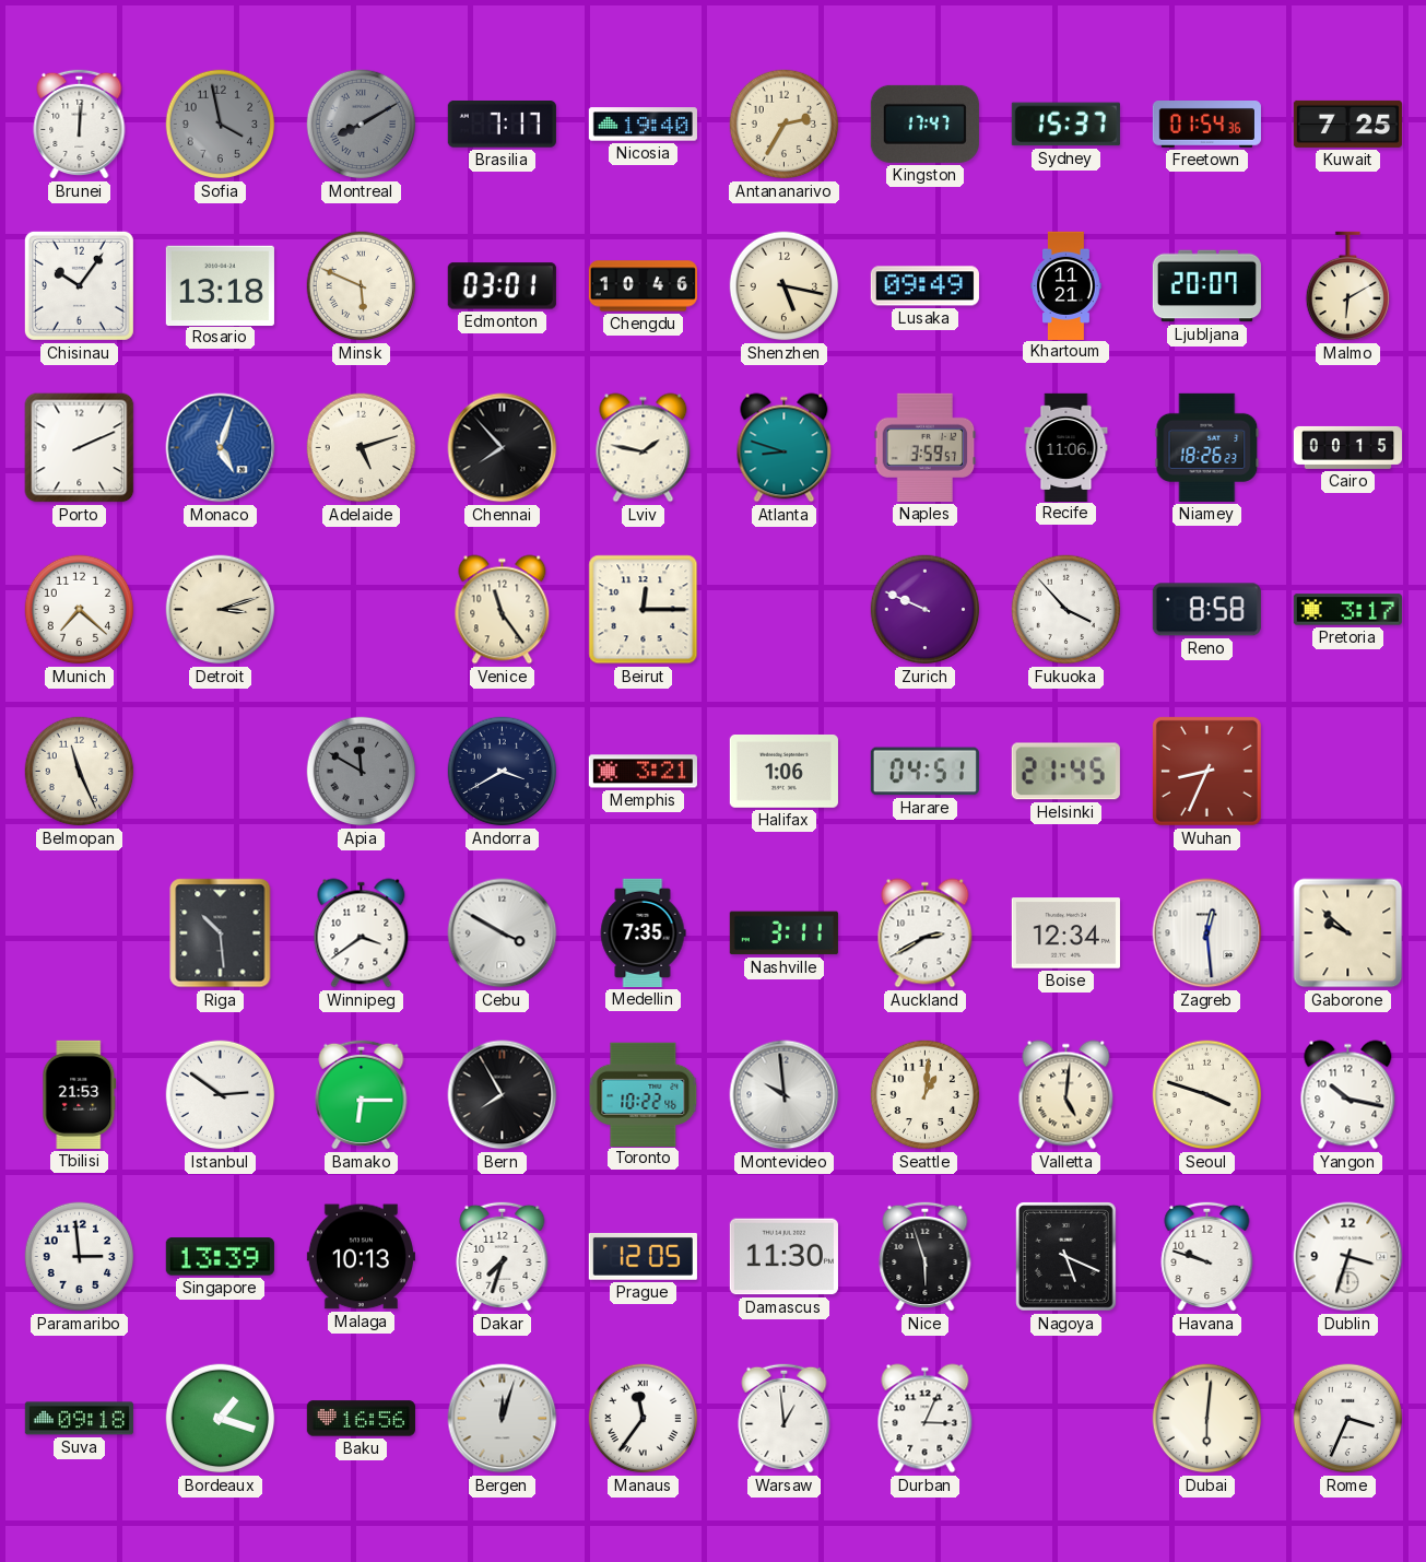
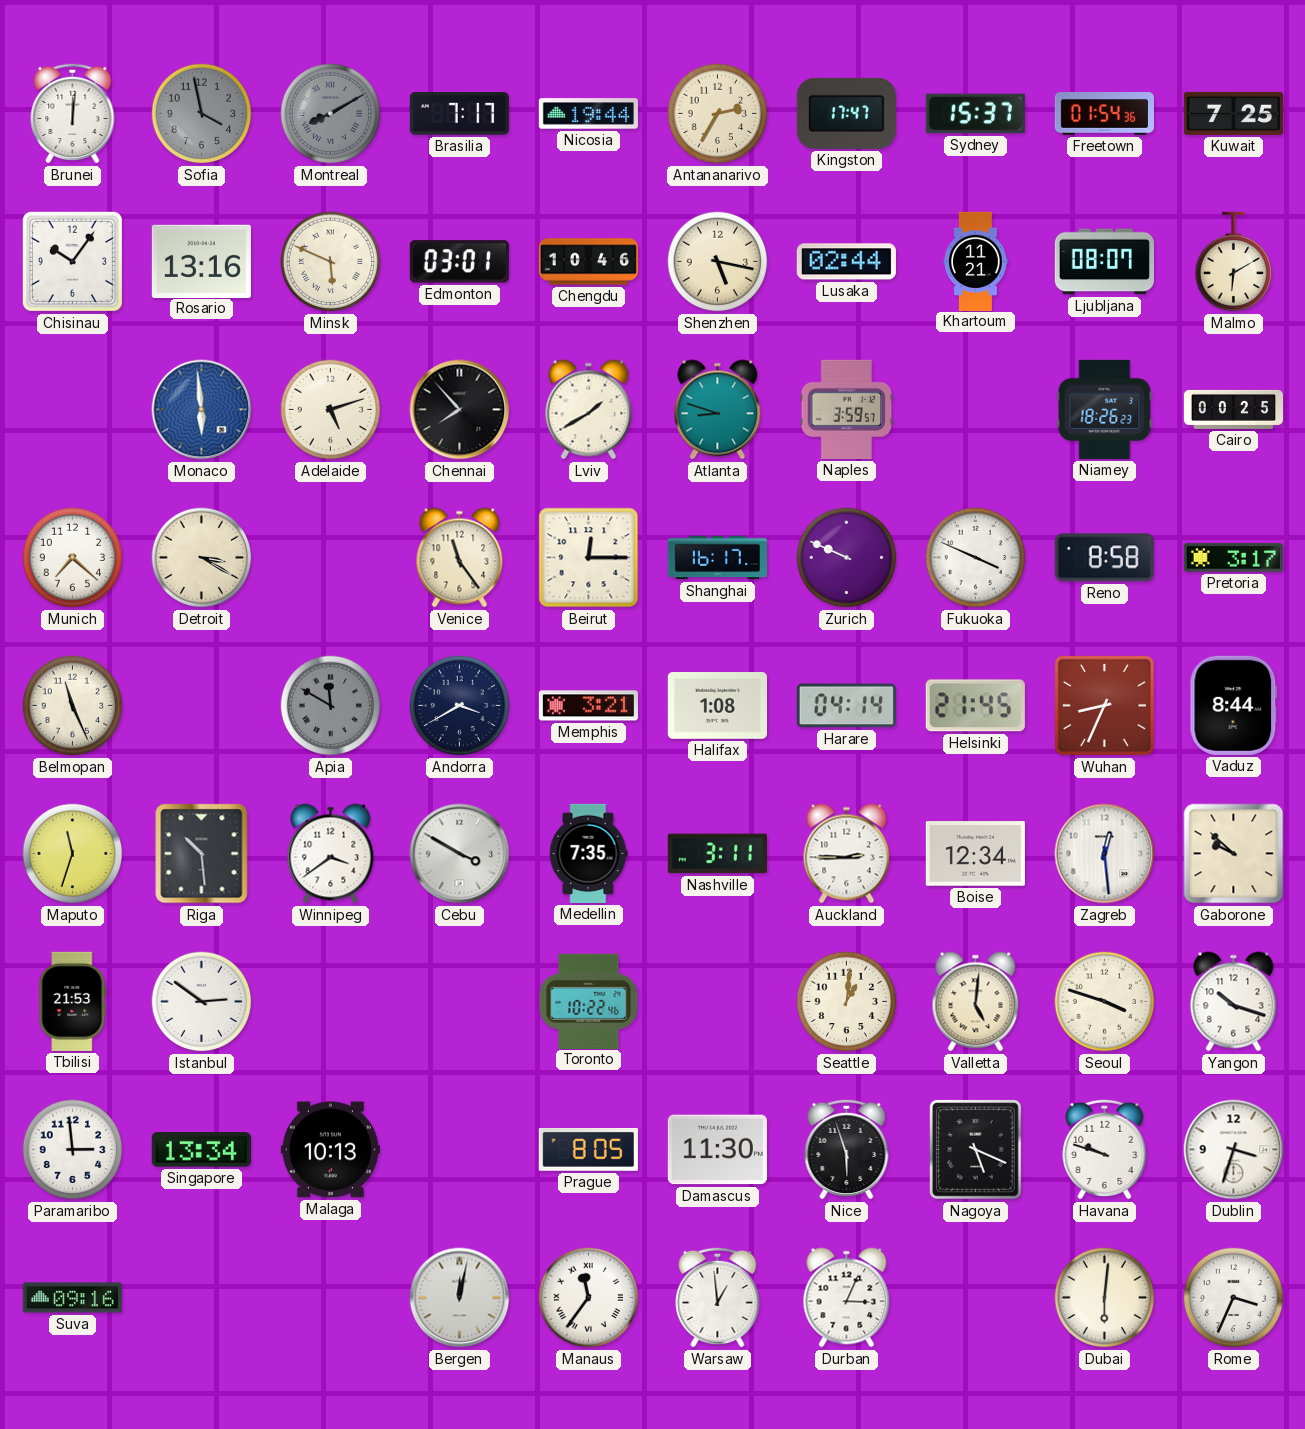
Nicosia: 19:40 -> 19:44
Rosario: 13:18 -> 13:16
Lusaka: 09:49 -> 02:44
Ljubljana: 20:07 -> 08:07
Porto: 2:11 -> none
Monaco: 5:03 -> 5:59
Lviv: 1:47 -> 1:40
Recife: 11:06 -> none
Cairo: 00:15 -> 00:25
Detroit: 3:12 -> 3:20
Shanghai: none -> 16:17
Fukuoka: 3:53 -> 3:49
Halifax: 1:06 -> 1:08
Harare: 04:51 -> 04:14
Vaduz: none -> 8:44
Maputo: none -> 11:33
Auckland: 2:40 -> 2:45
Bamako: 6:15 -> none
Bern: 7:55 -> none
Montevideo: 9:59 -> none
Yangon: 10:17 -> 10:18
Singapore: 13:39 -> 13:34
Dakar: 7:33 -> none
Prague: 12:05 -> 8:05
Suva: 09:18 -> 09:16
Bordeaux: 1:18 -> none
Baku: 16:56 -> none
Bergen: 12:03 -> 12:02
